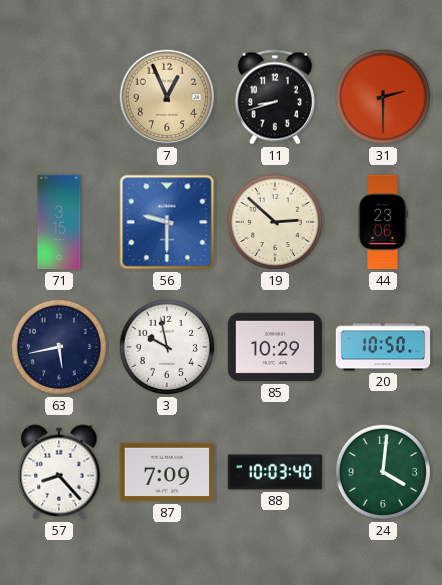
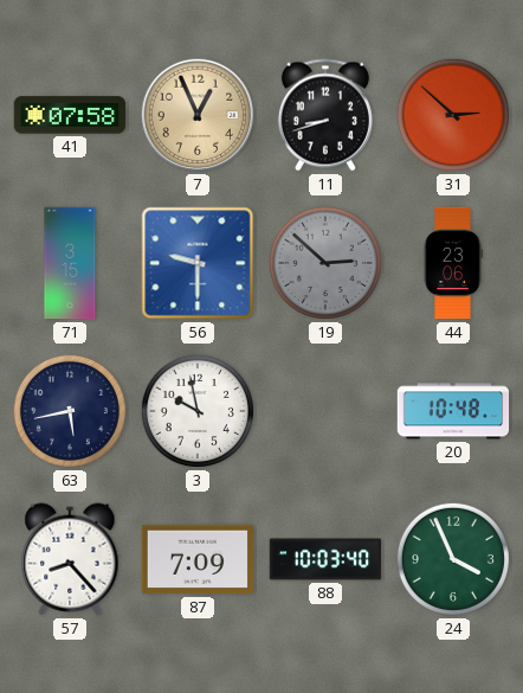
41: none -> 07:58
31: 2:30 -> 2:52
19 dial: cream -> grey
85: 10:29 -> none
20: 10:50 -> 10:48
24: 4:01 -> 3:56
